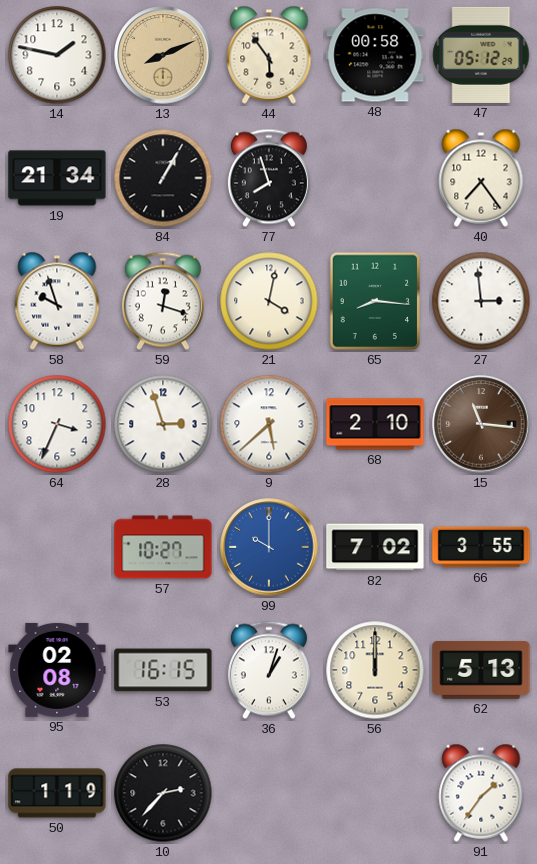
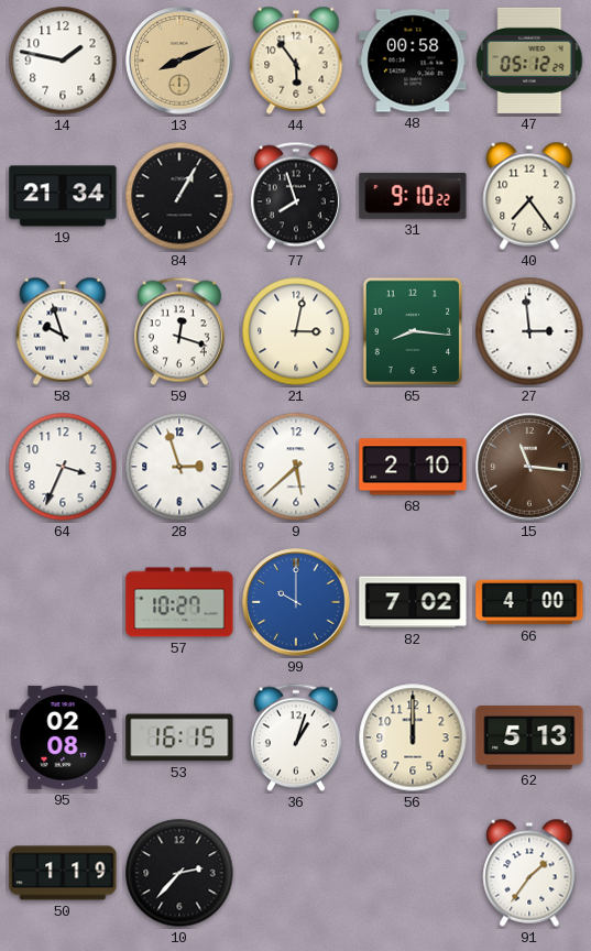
31: none -> 9:10
21: 4:02 -> 3:02
66: 3:55 -> 4:00
